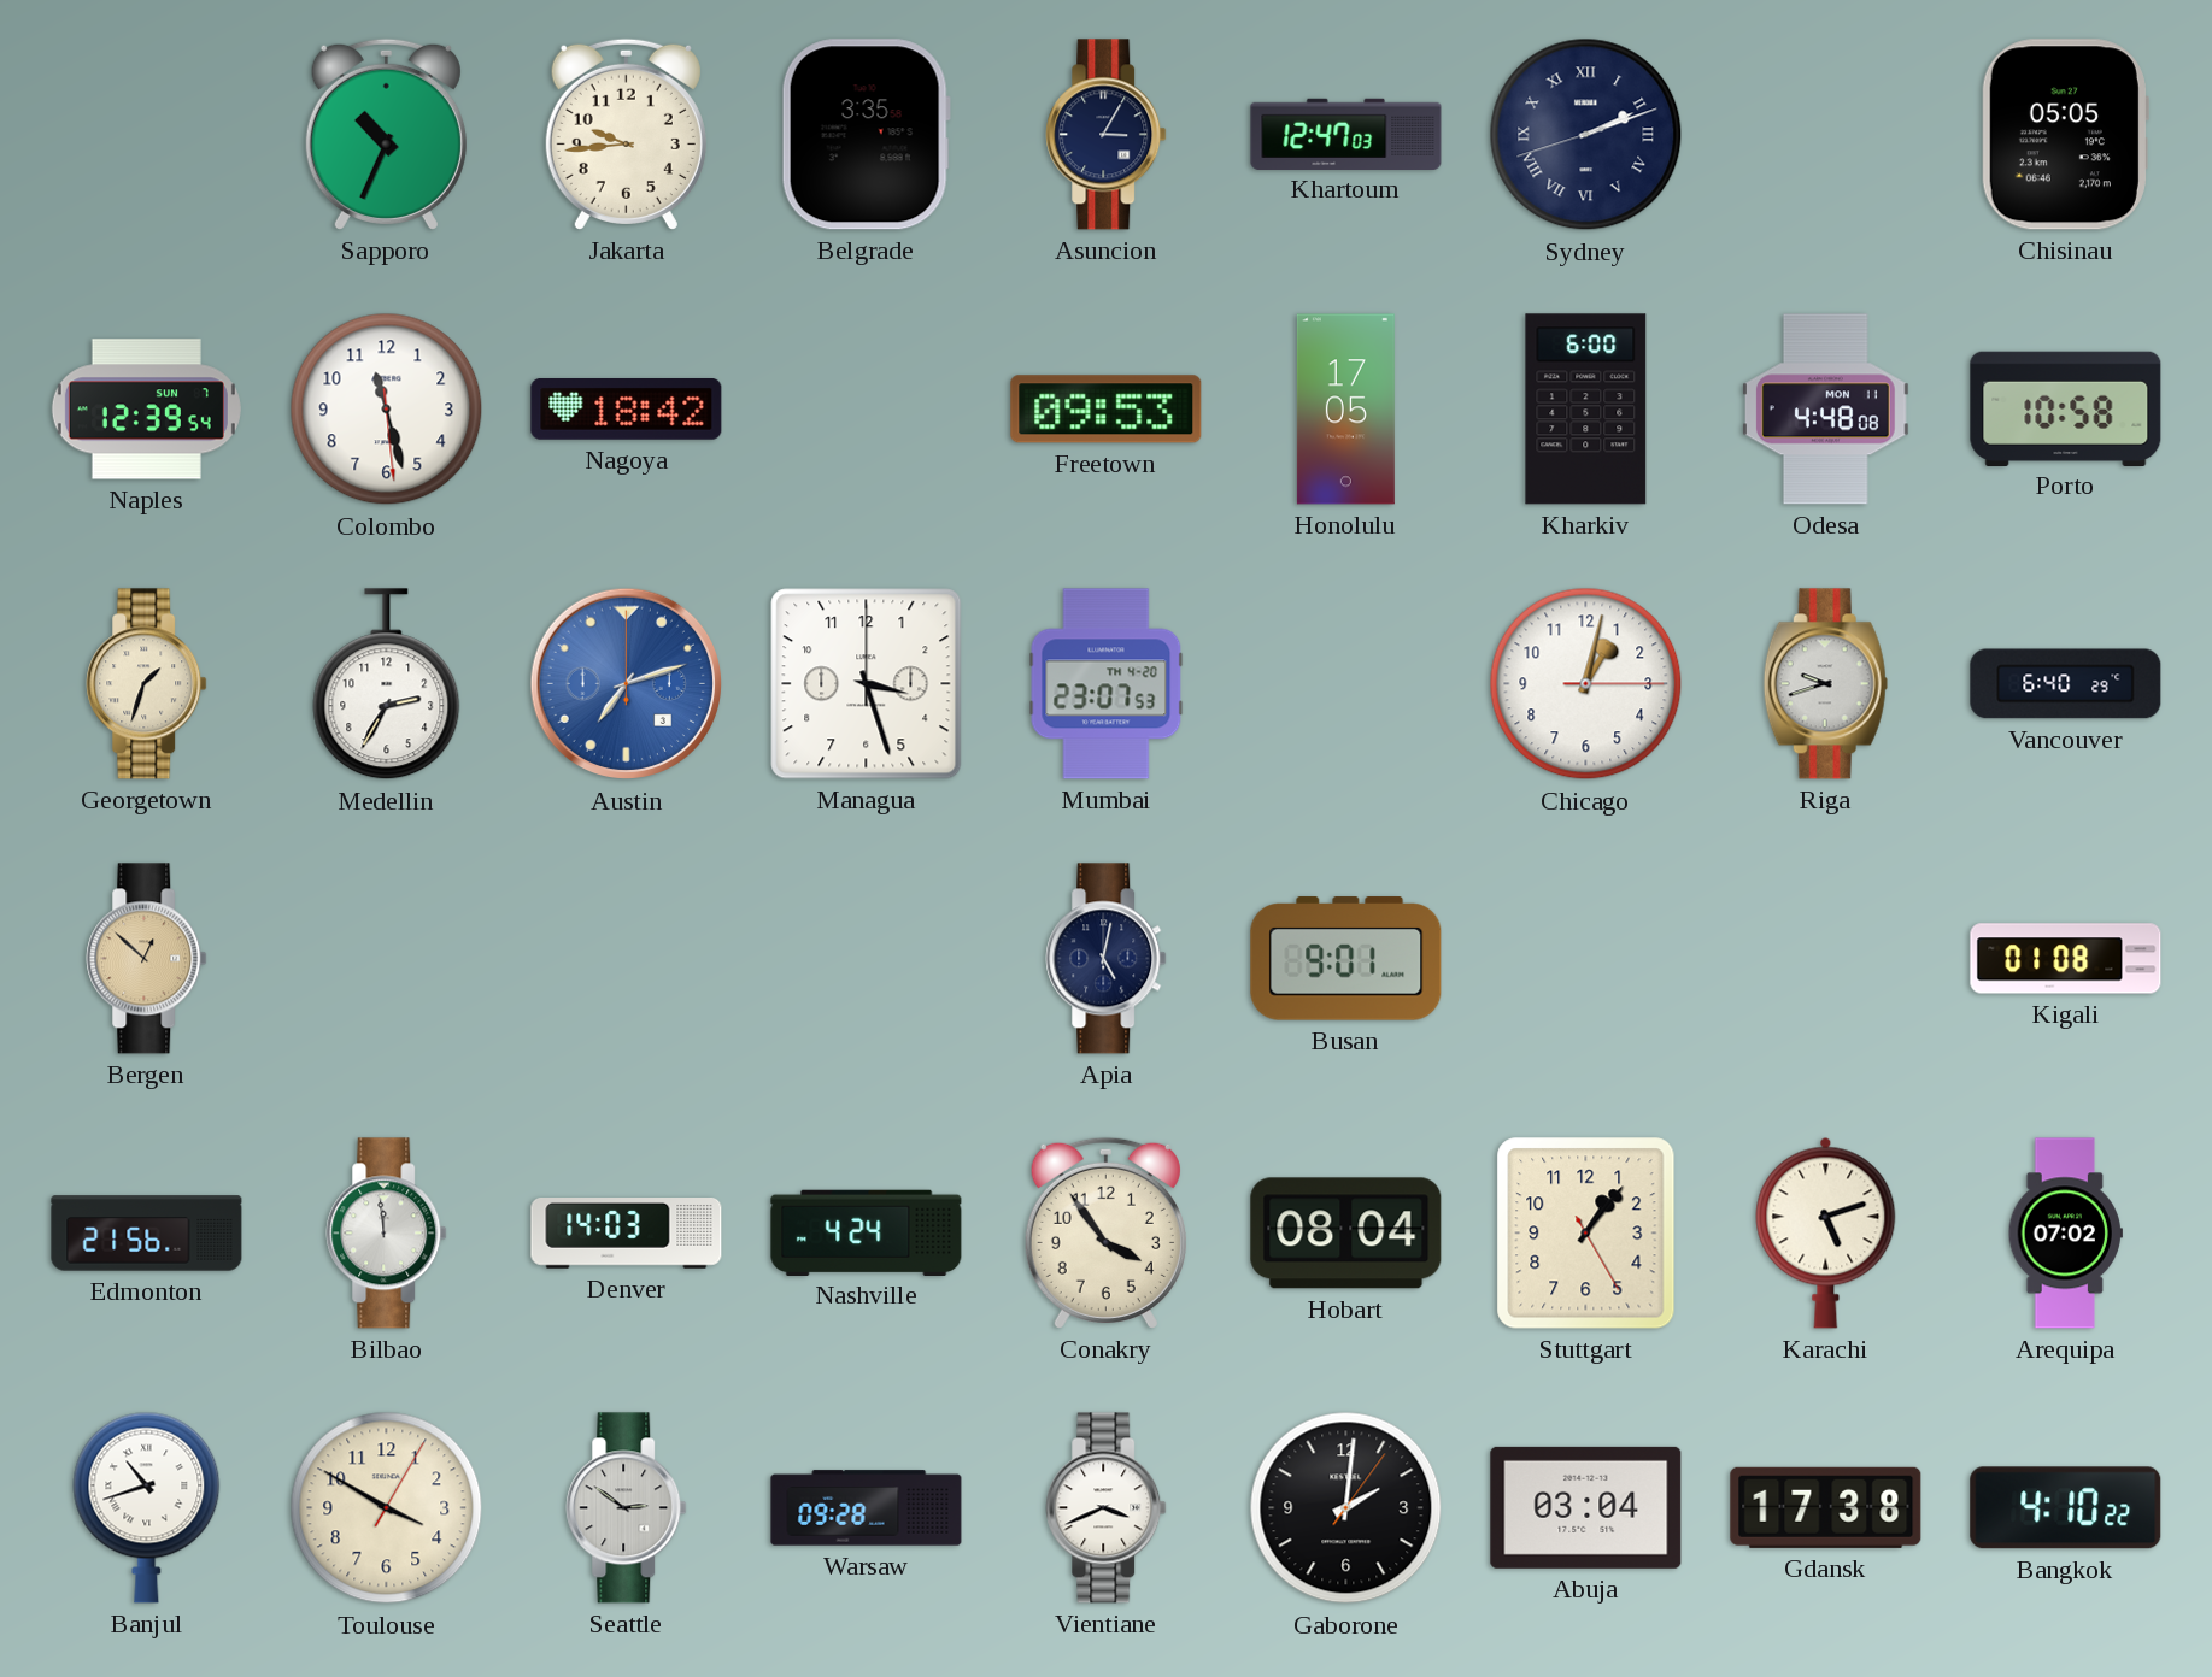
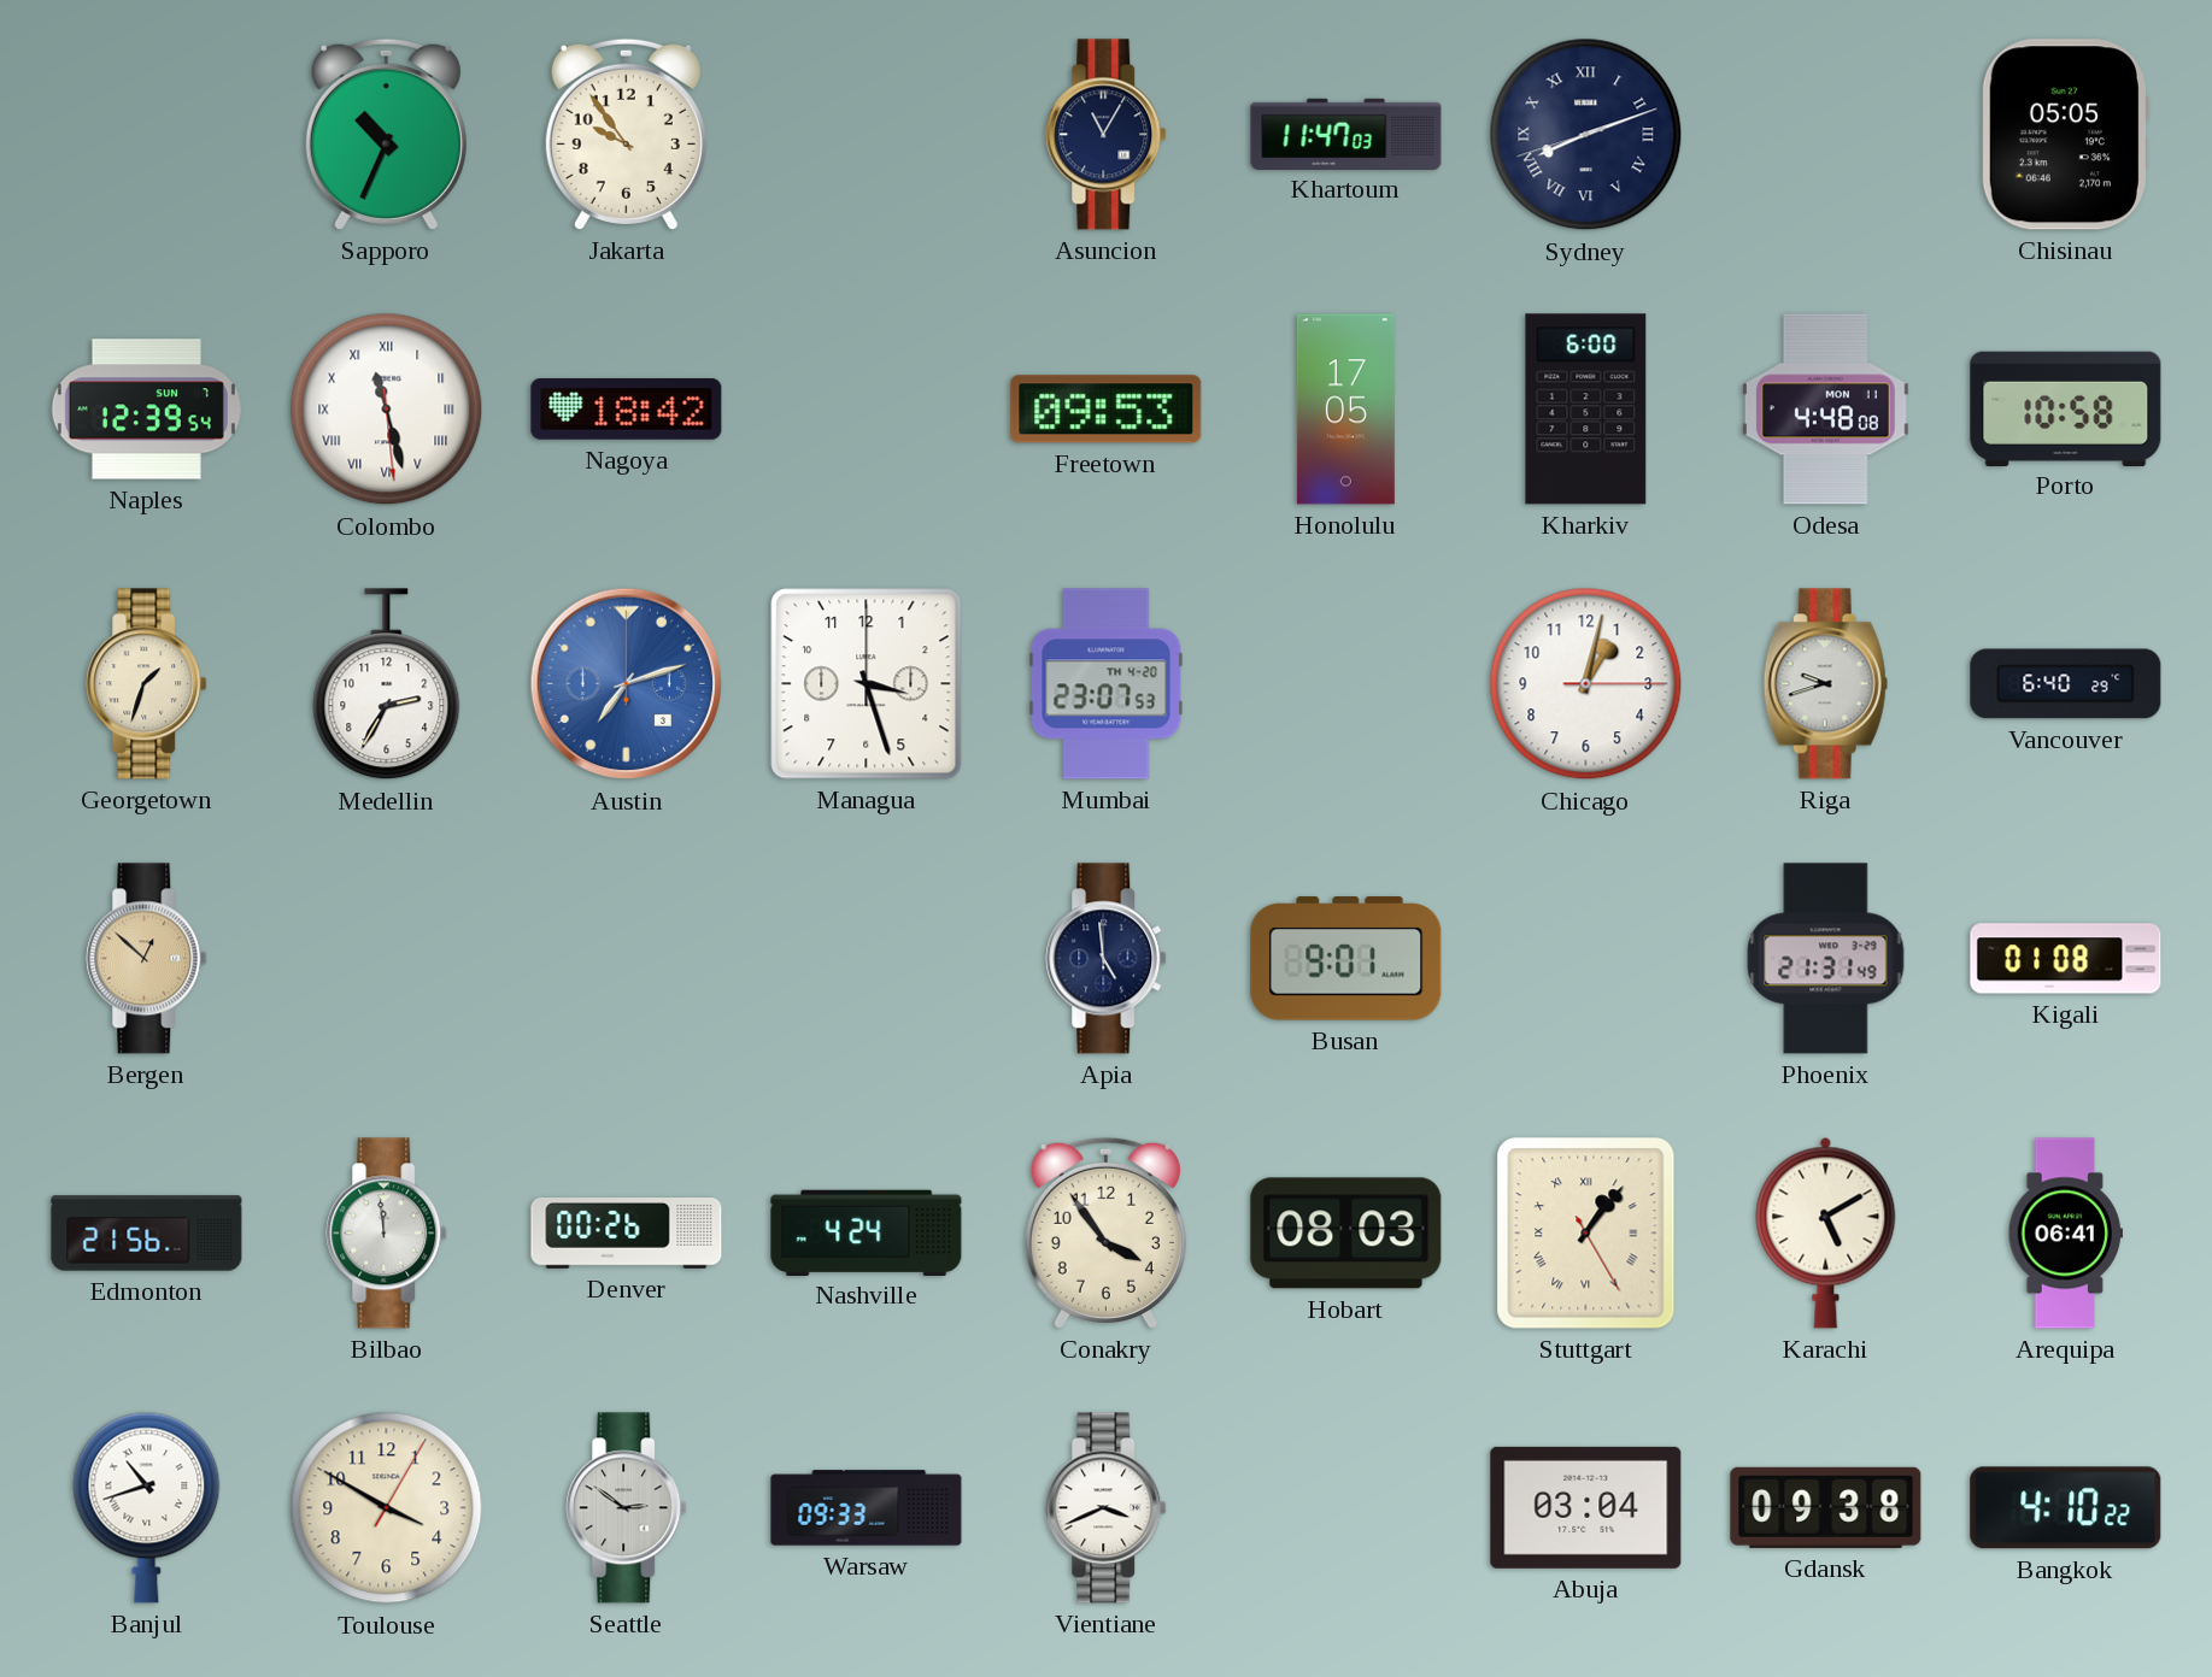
Jakarta: 9:44 -> 9:54
Belgrade: 3:35 -> none
Asuncion: 3:05 -> 11:05
Khartoum: 12:47 -> 11:47
Sydney: 2:11 -> 8:11
Colombo numerals: Arabic -> Roman
Apia: 5:02 -> 4:59
Phoenix: none -> 21:31
Denver: 14:03 -> 00:26
Hobart: 08:04 -> 08:03
Stuttgart numerals: Arabic -> Roman
Karachi: 5:12 -> 5:10
Arequipa: 07:02 -> 06:41
Warsaw: 09:28 -> 09:33
Gaborone: 2:01 -> none
Gdansk: 17:38 -> 09:38
